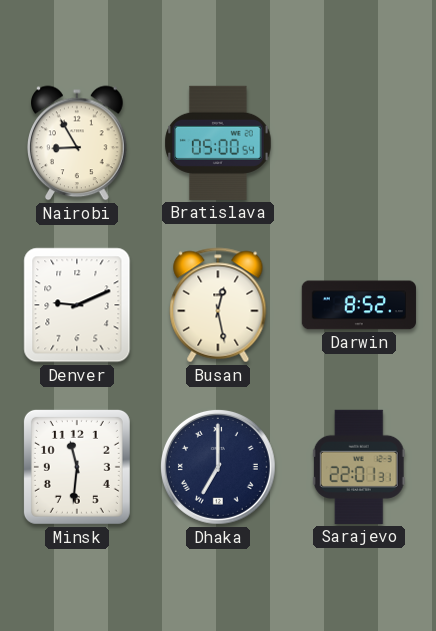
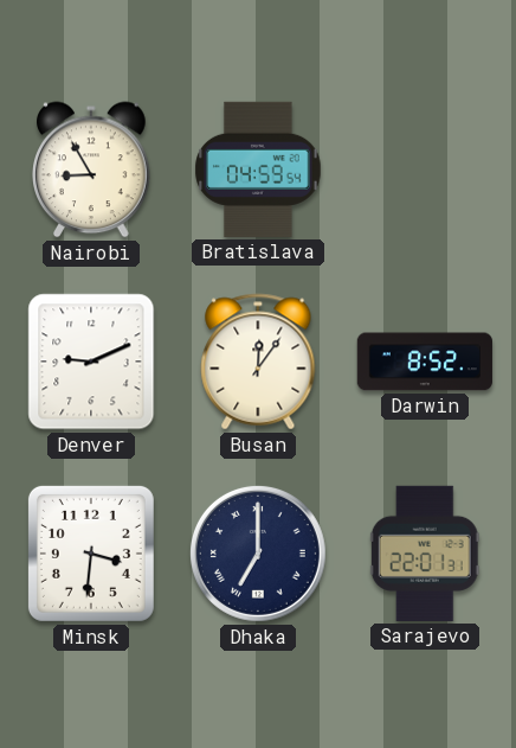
Bratislava: 05:00 -> 04:59
Busan: 12:28 -> 12:06
Minsk: 11:31 -> 3:31
